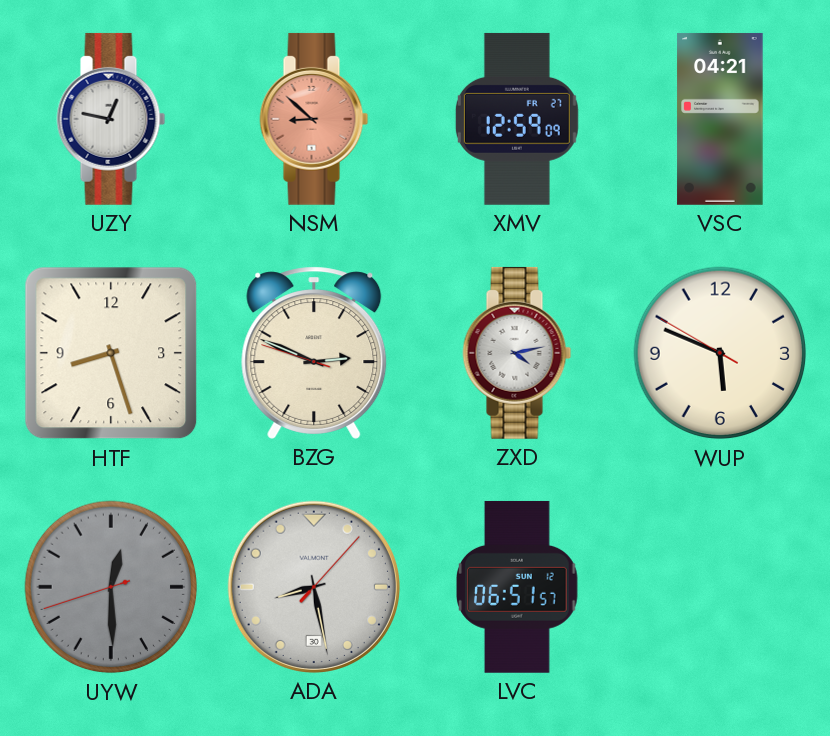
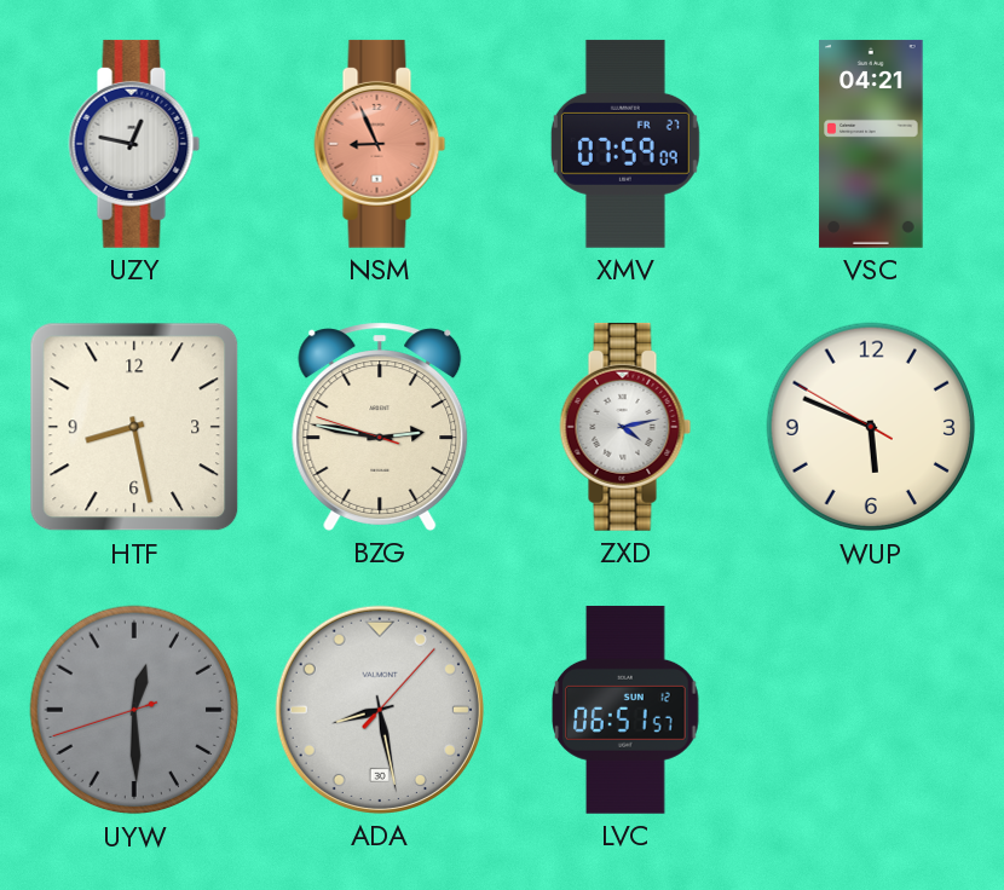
NSM: 8:52 -> 8:56
XMV: 12:59 -> 07:59
HTF: 8:27 -> 8:28
BZG: 2:48 -> 2:46
